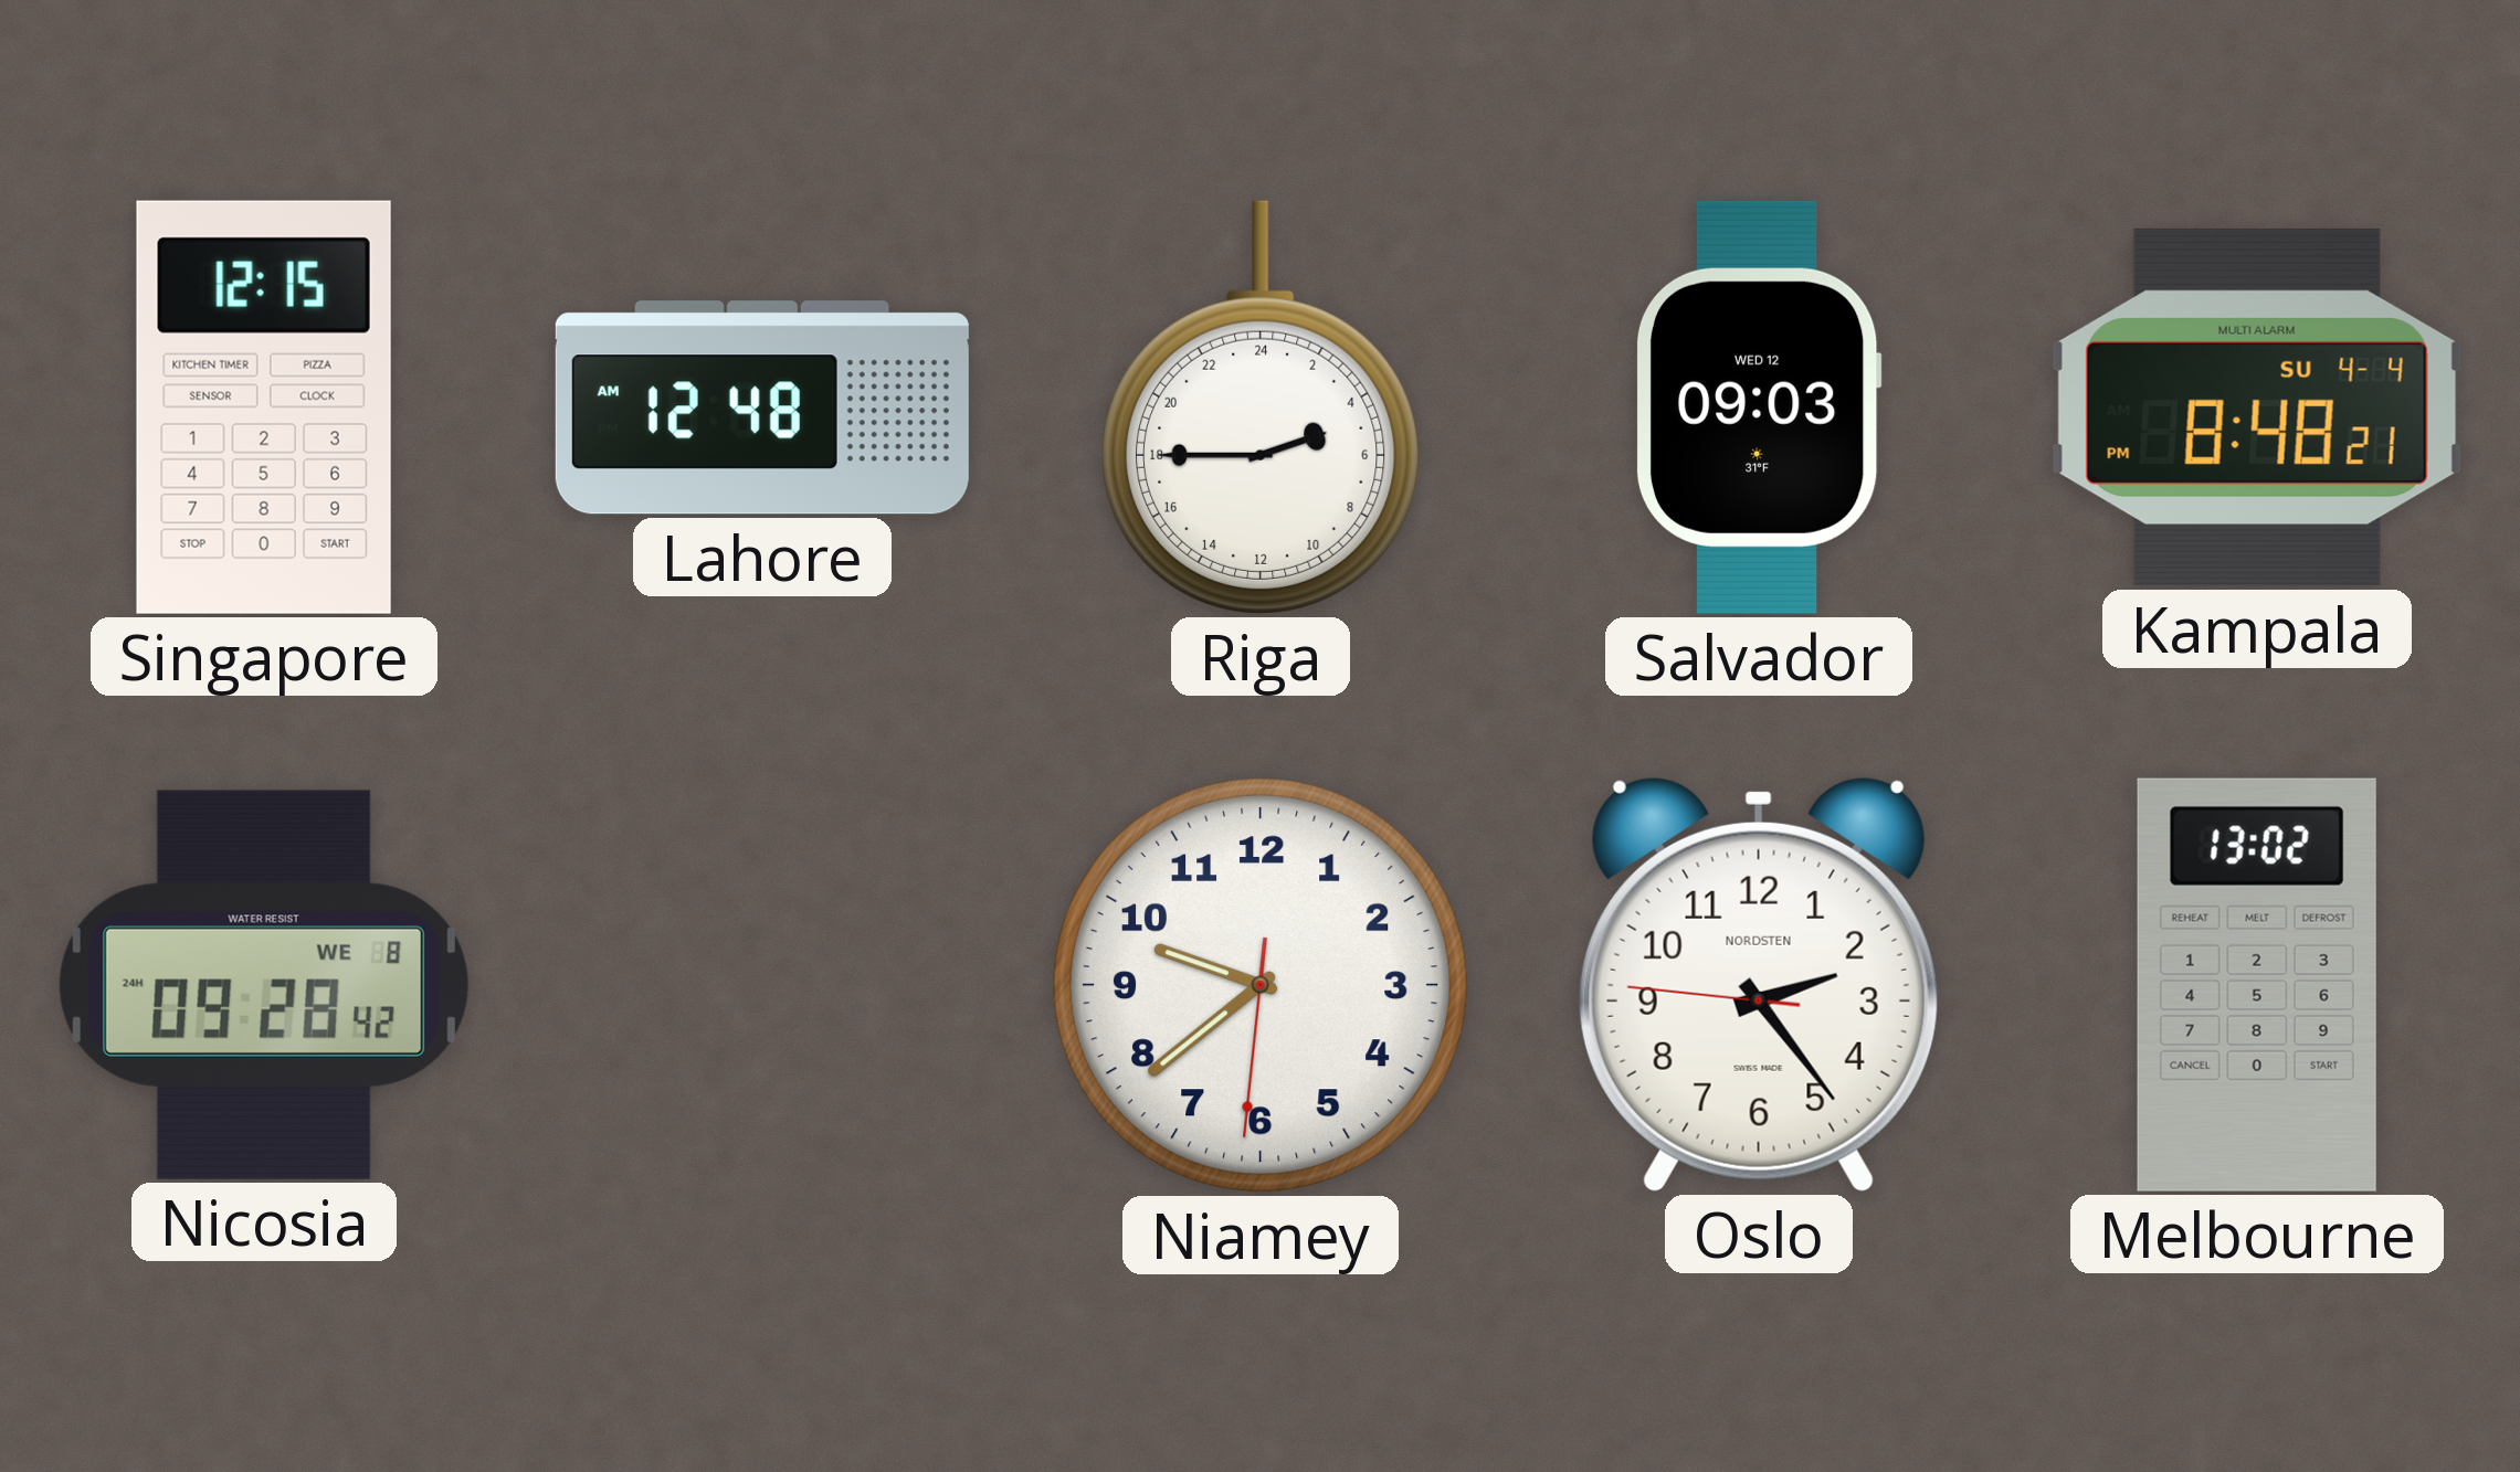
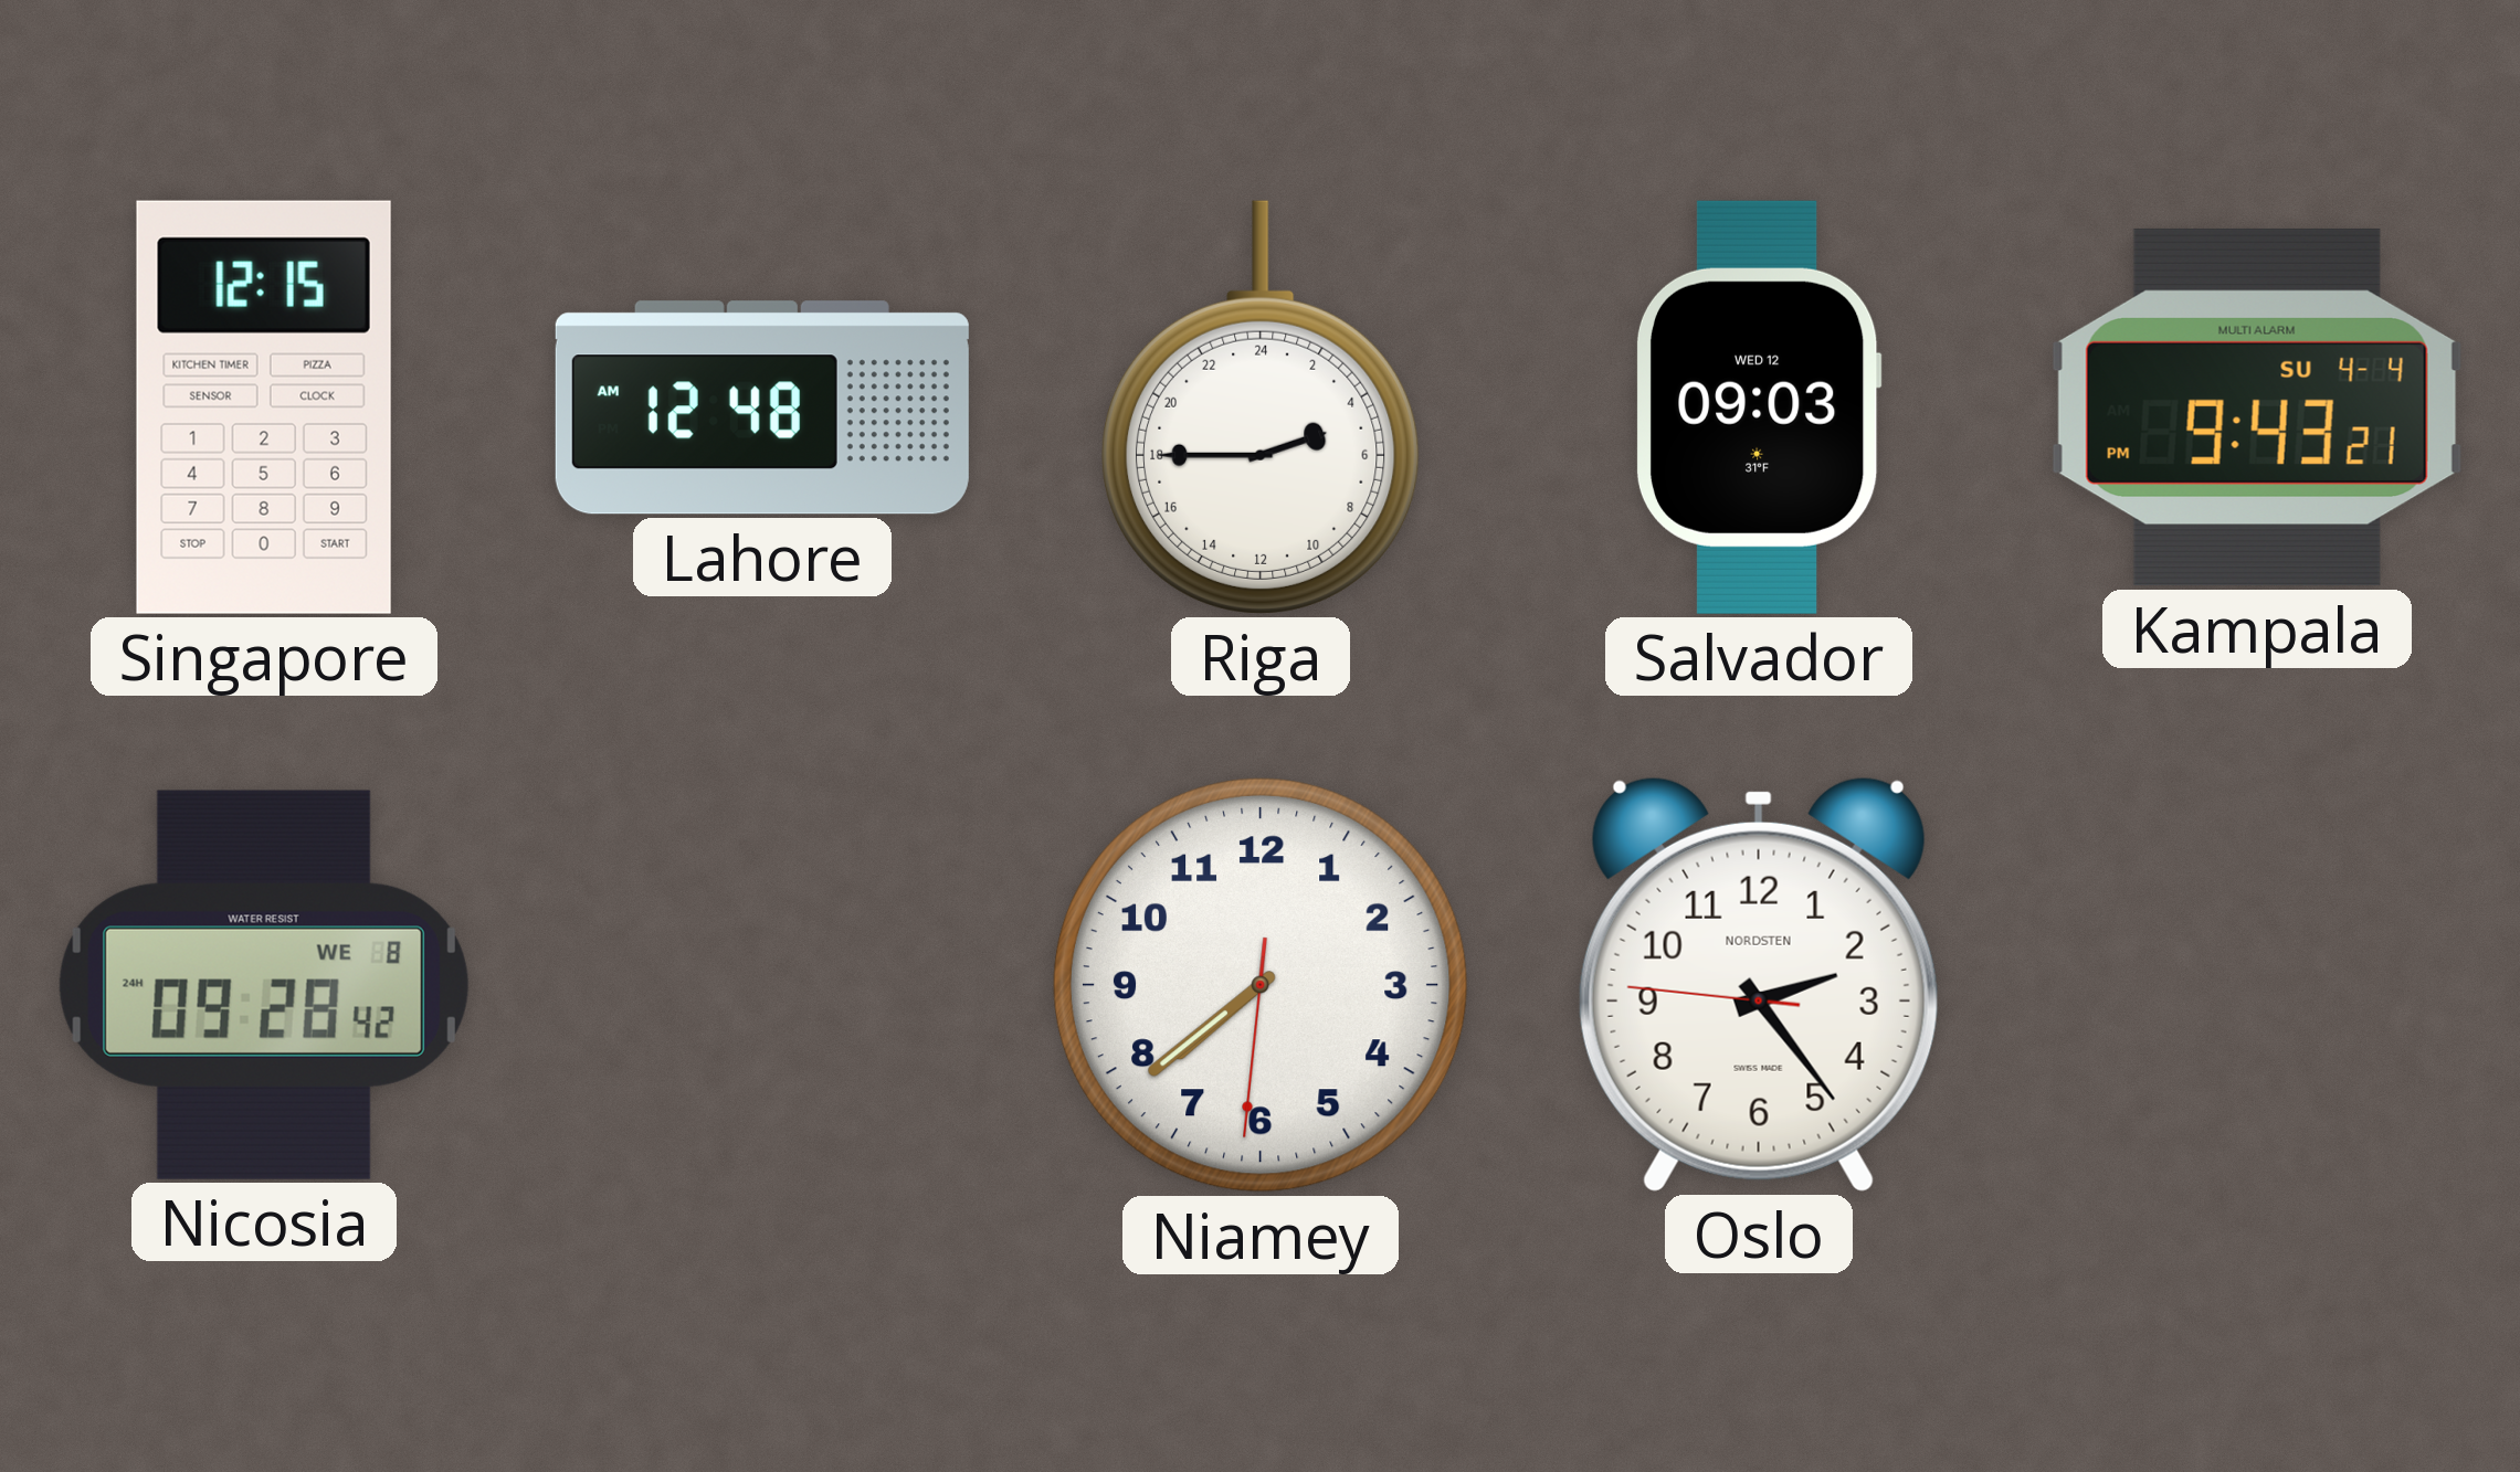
Kampala: 8:48 -> 9:43
Niamey: 9:38 -> 7:38
Melbourne: 13:02 -> none
